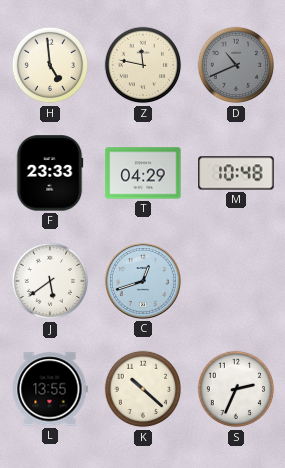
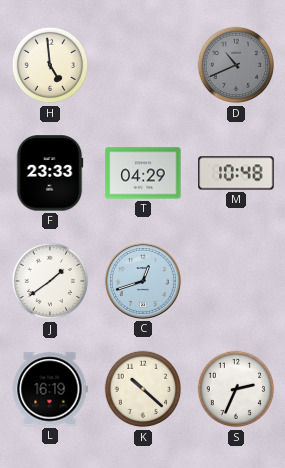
Z: 11:47 -> none
J: 5:39 -> 1:39
L: 13:55 -> 16:19
